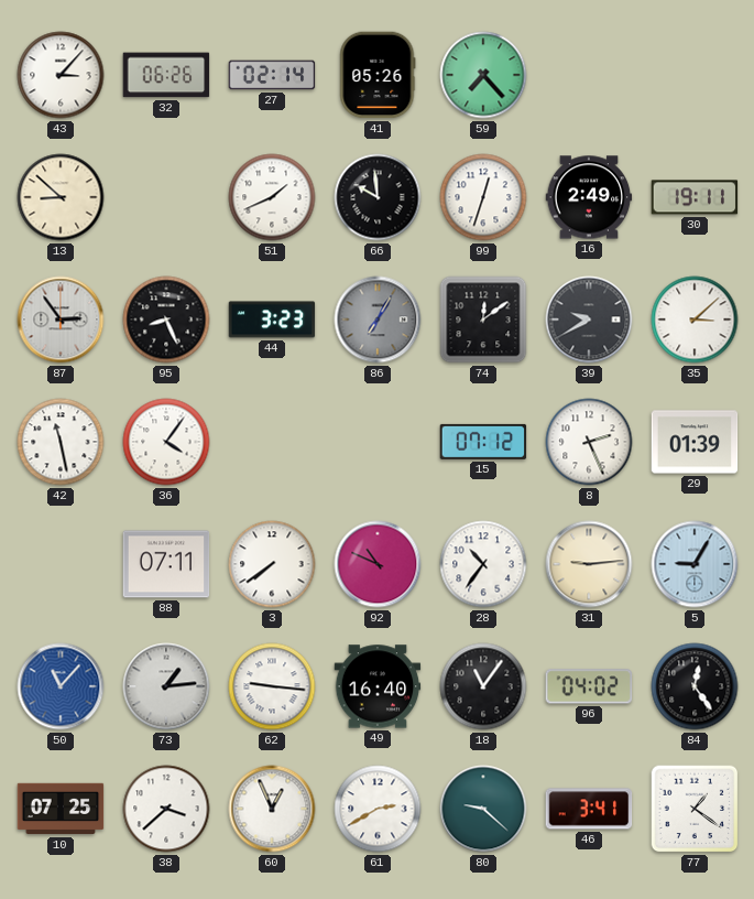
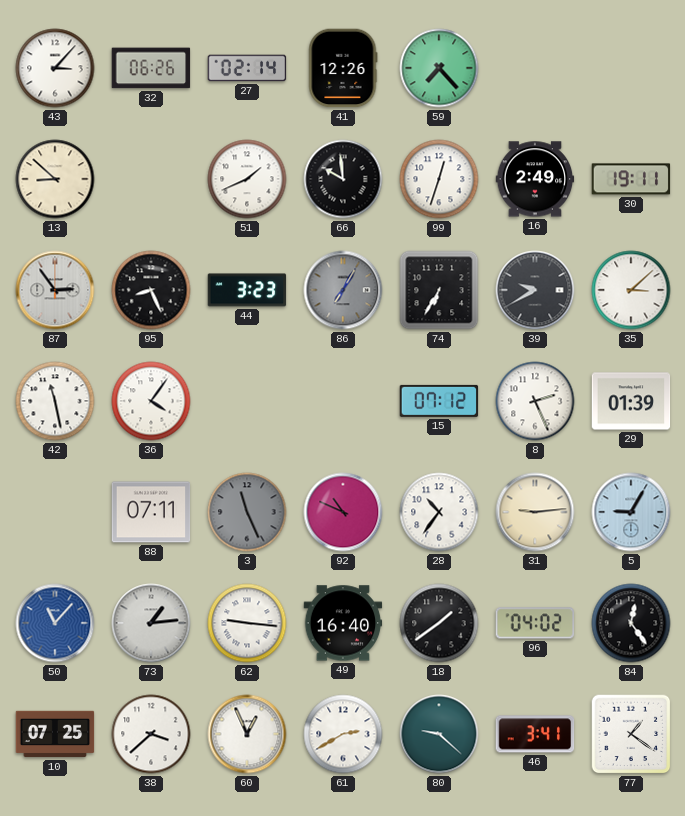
41: 05:26 -> 12:26
74: 12:09 -> 6:35
3: 7:39 -> 11:26
3 dial: white -> grey
18: 11:06 -> 1:39
